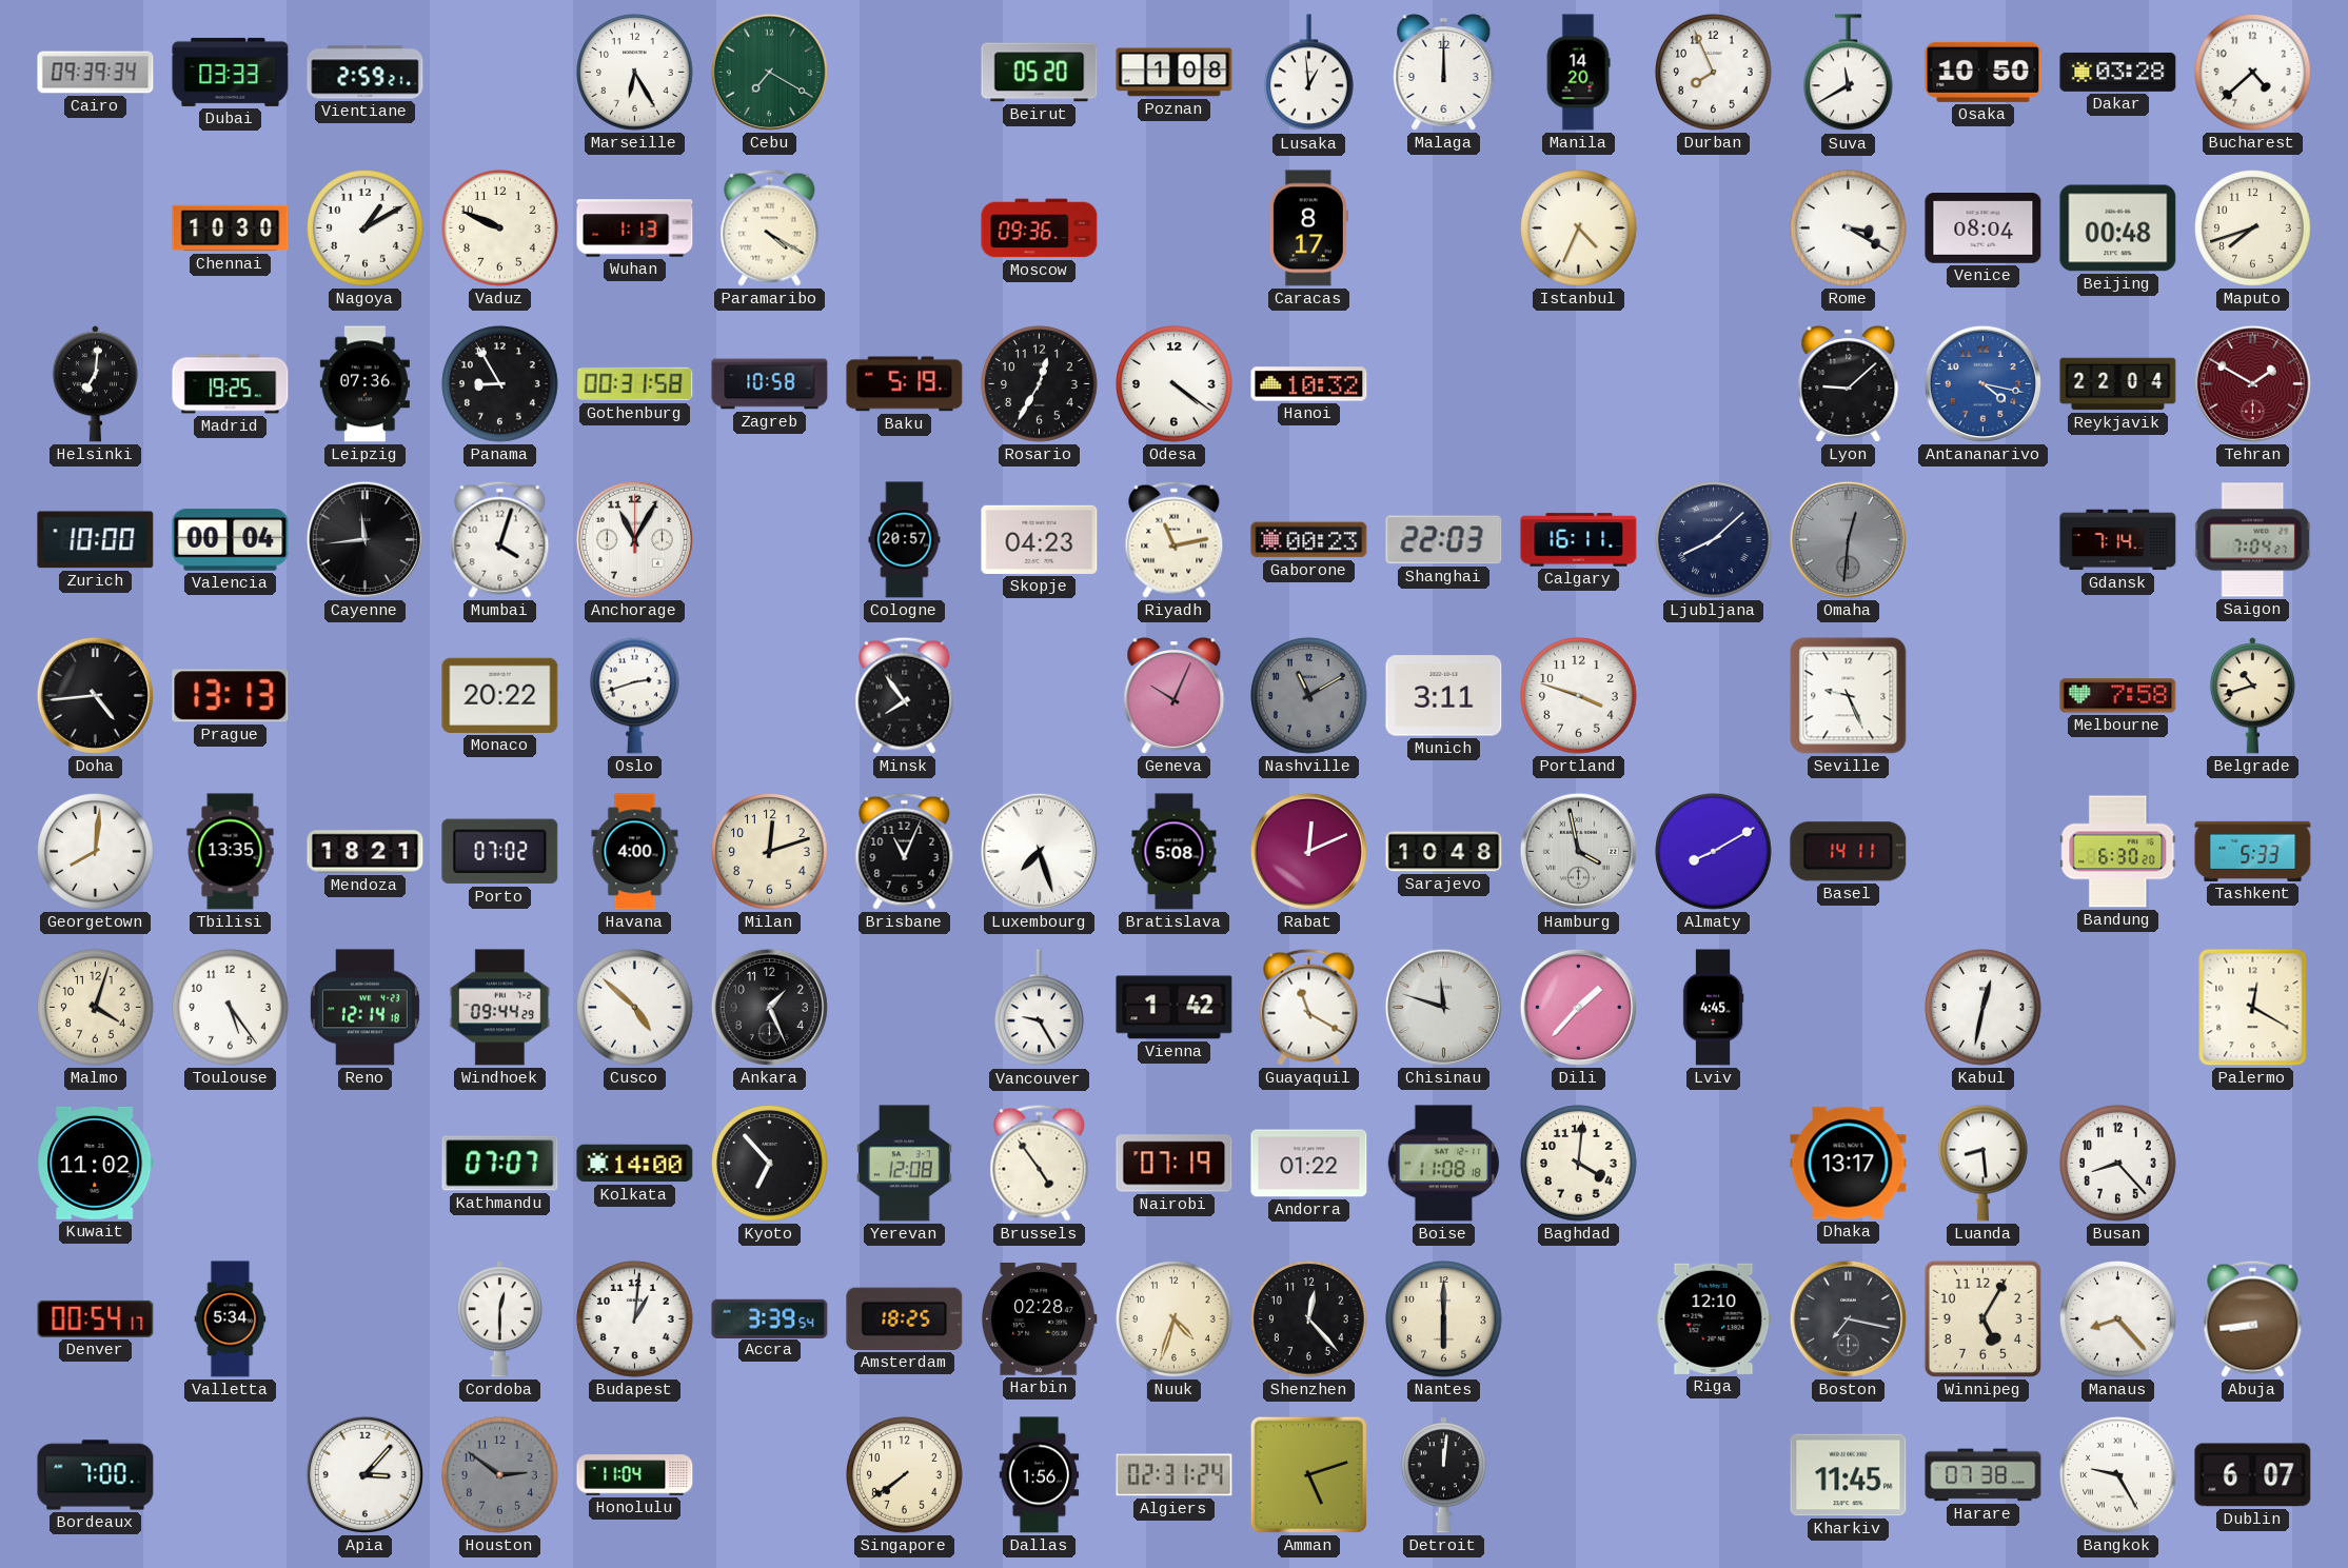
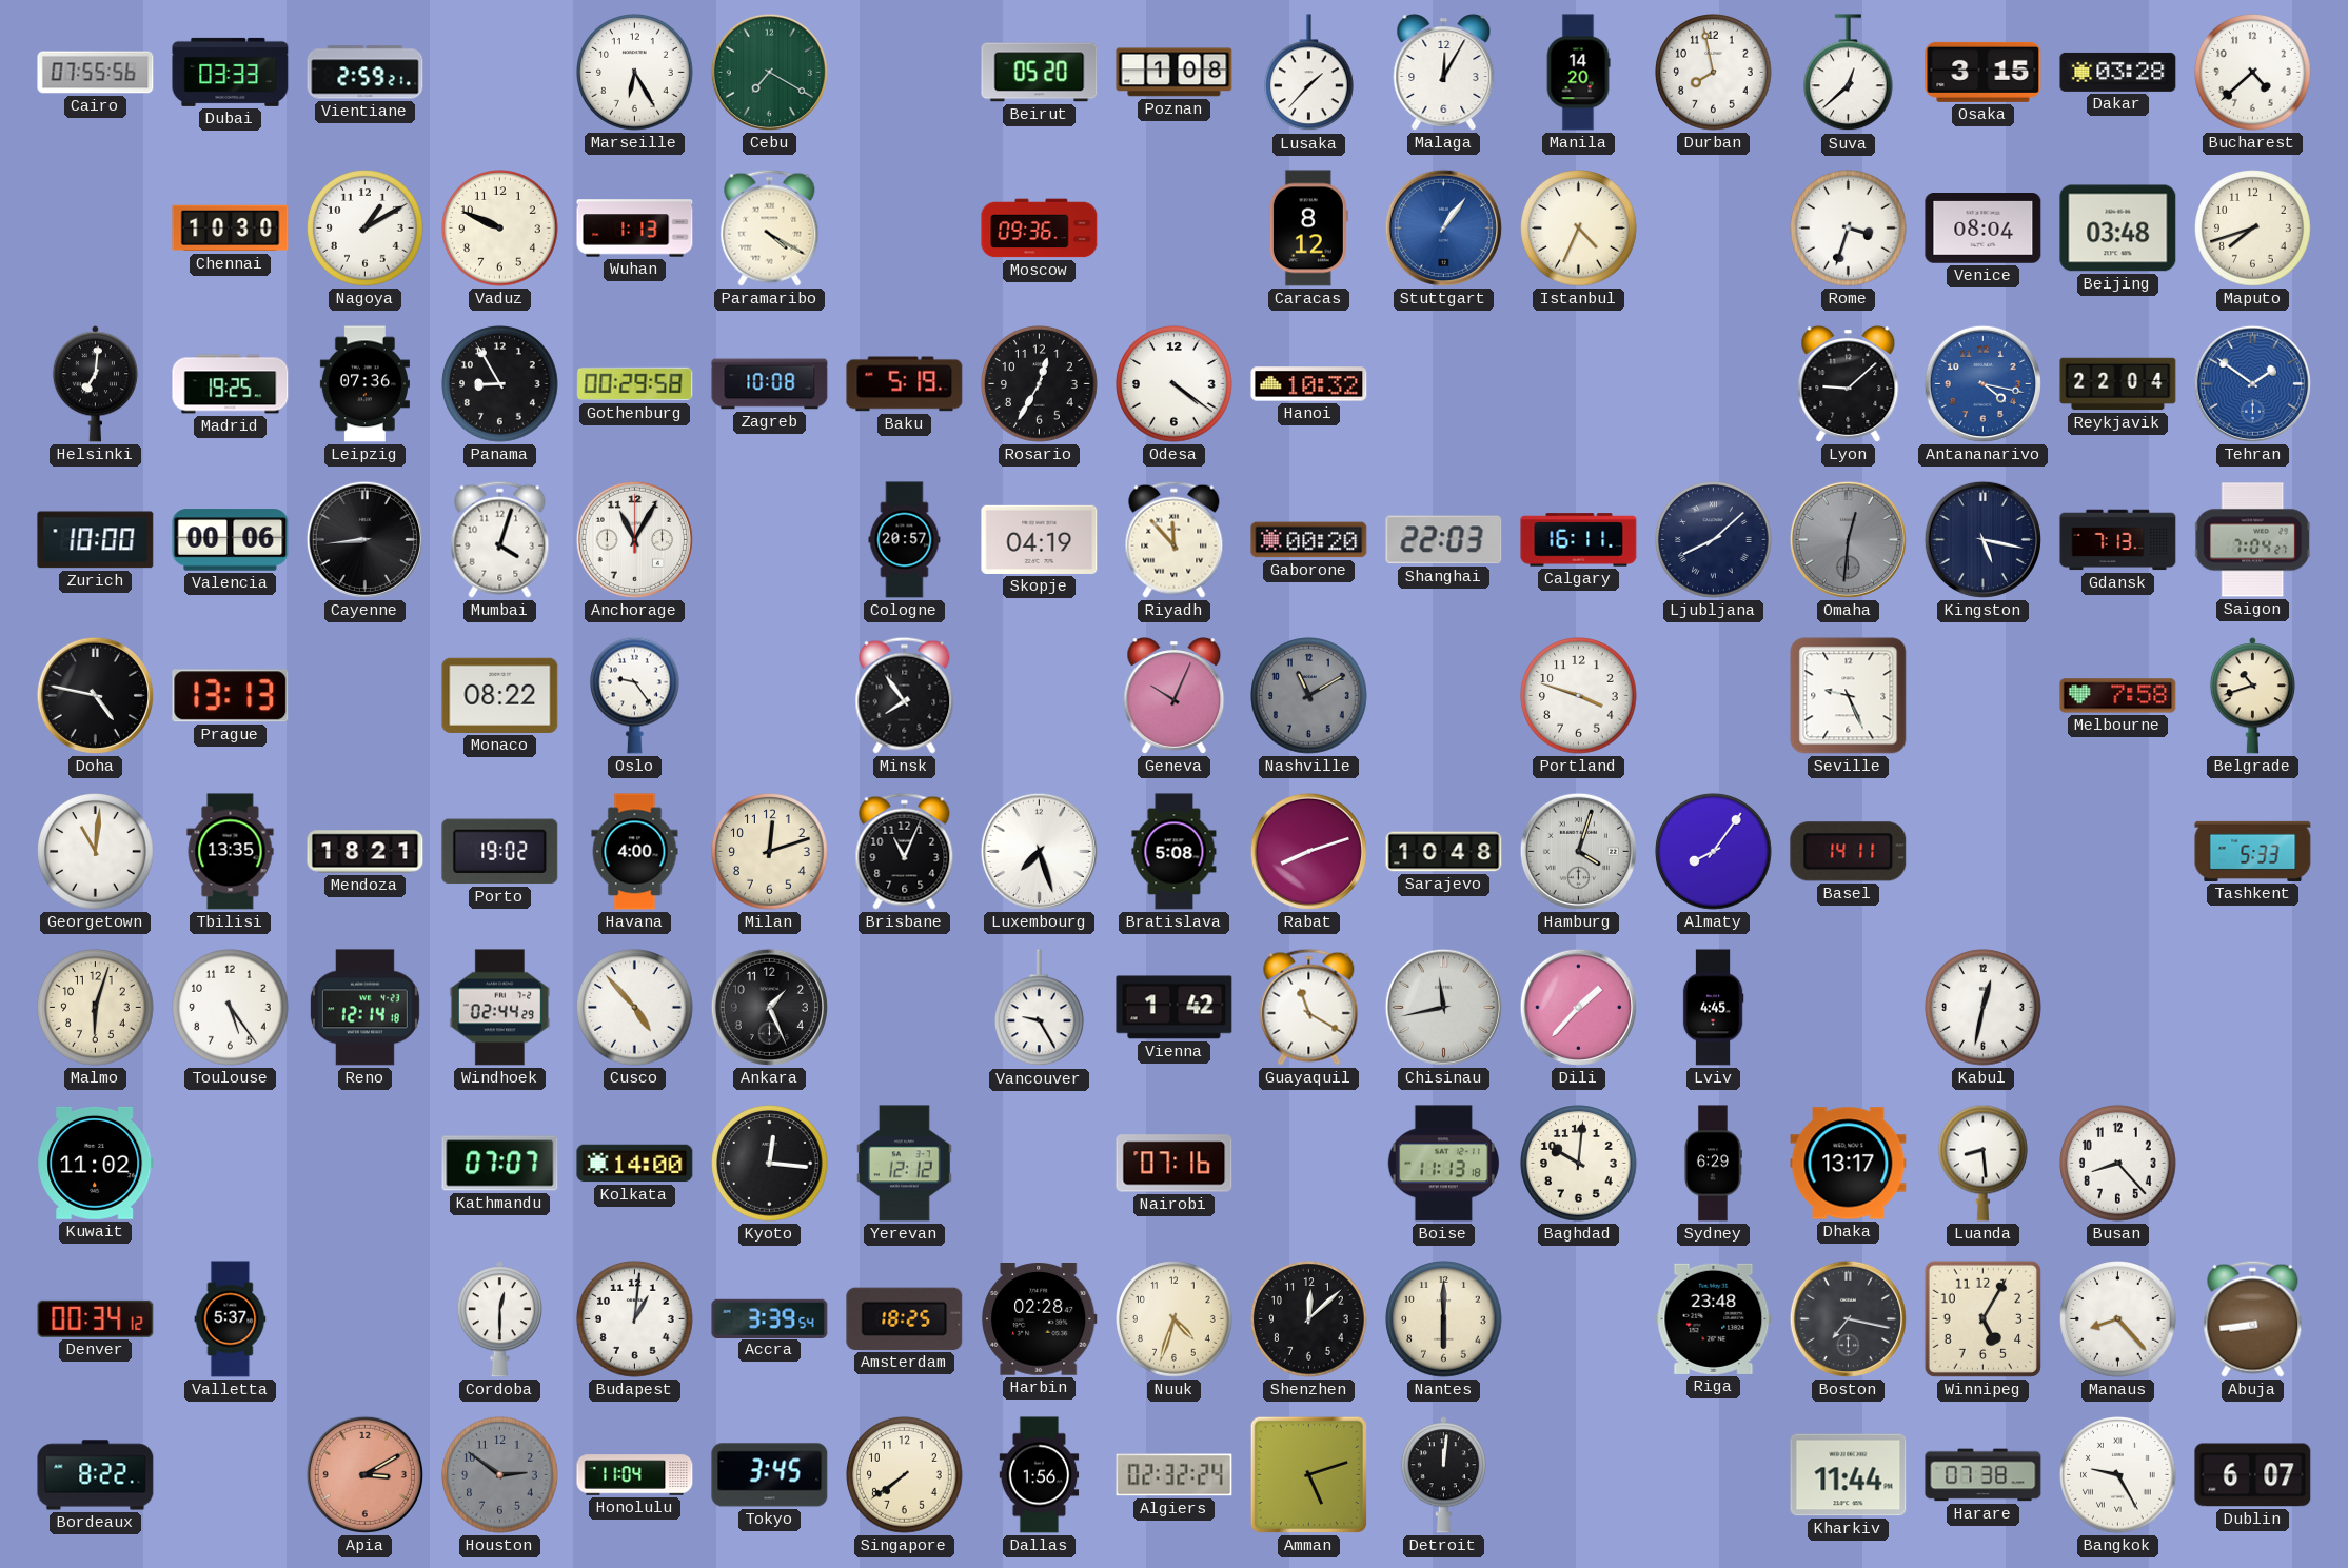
Cairo: 09:39 -> 07:55
Lusaka: 12:59 -> 1:37
Malaga: 12:00 -> 12:05
Durban: 7:56 -> 7:58
Suva: 11:40 -> 12:38
Osaka: 10:50 -> 3:15
Caracas: 8:17 -> 8:12
Stuttgart: none -> 1:06
Rome: 3:20 -> 3:33
Beijing: 00:48 -> 03:48
Gothenburg: 00:31 -> 00:29
Zagreb: 10:58 -> 10:08
Tehran: 1:50 -> 1:51
Tehran dial: burgundy -> blue
Valencia: 00:04 -> 00:06
Cayenne: 11:44 -> 8:44
Skopje: 04:23 -> 04:19
Riyadh: 11:13 -> 11:53
Gaborone: 00:23 -> 00:20
Kingston: none -> 5:17
Gdansk: 7:14 -> 7:13
Doha: 4:44 -> 4:47
Monaco: 20:22 -> 08:22
Oslo: 2:42 -> 9:24
Munich: 3:11 -> none
Georgetown: 8:01 -> 11:01
Porto: 07:02 -> 19:02
Rabat: 12:11 -> 8:12
Hamburg: 3:58 -> 4:03
Almaty: 8:10 -> 8:06
Bandung: 6:30 -> none
Malmo: 4:03 -> 6:03
Windhoek: 09:44 -> 02:44
Cusco: 4:52 -> 4:53
Chisinau: 11:48 -> 11:43
Palermo: 12:20 -> none
Kyoto: 6:53 -> 12:16
Yerevan: 12:08 -> 12:12
Brussels: 4:54 -> none
Nairobi: 07:19 -> 07:16
Andorra: 01:22 -> none
Boise: 11:08 -> 11:13
Baghdad: 4:01 -> 10:01
Sydney: none -> 6:29
Denver: 00:54 -> 00:34
Valletta: 5:34 -> 5:37
Shenzhen: 12:23 -> 12:08
Riga: 12:10 -> 23:48
Bordeaux: 7:00 -> 8:22
Apia: 3:07 -> 3:10
Apia dial: white -> salmon
Tokyo: none -> 3:45
Algiers: 02:31 -> 02:32
Kharkiv: 11:45 -> 11:44
